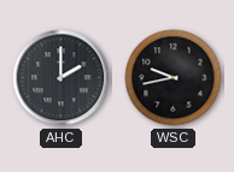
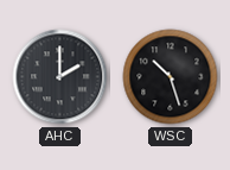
WSC: 9:43 -> 10:27
